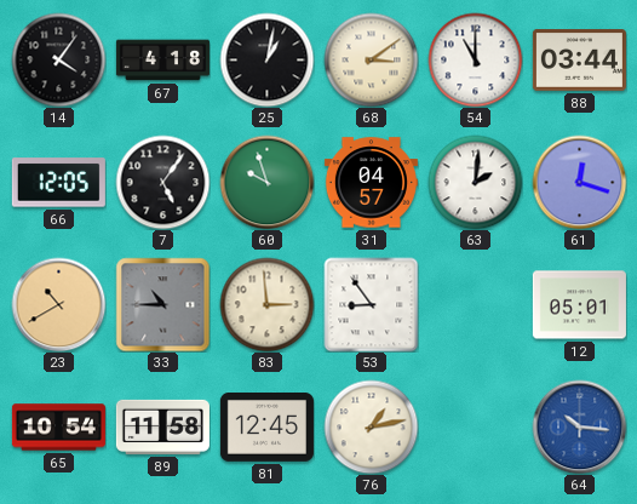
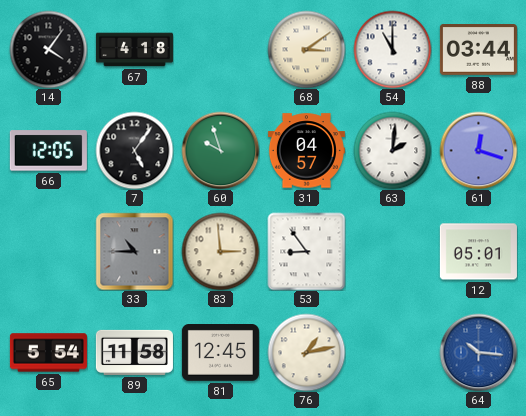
25: 1:02 -> none
23: 10:40 -> none
65: 10:54 -> 5:54
